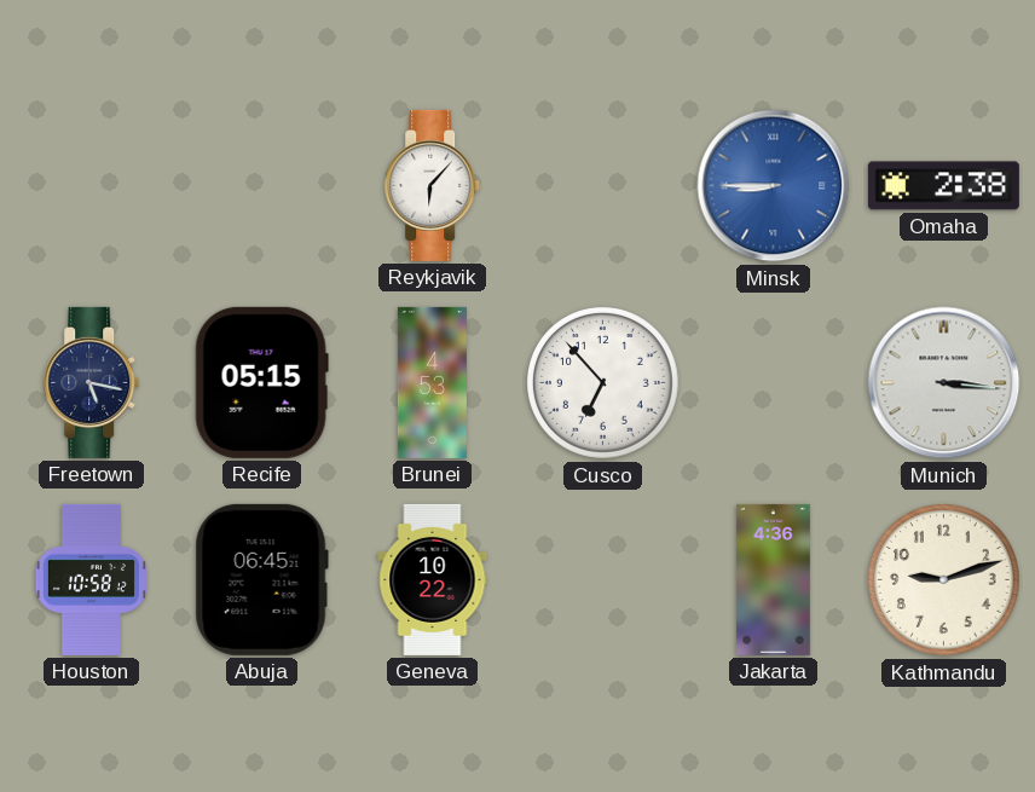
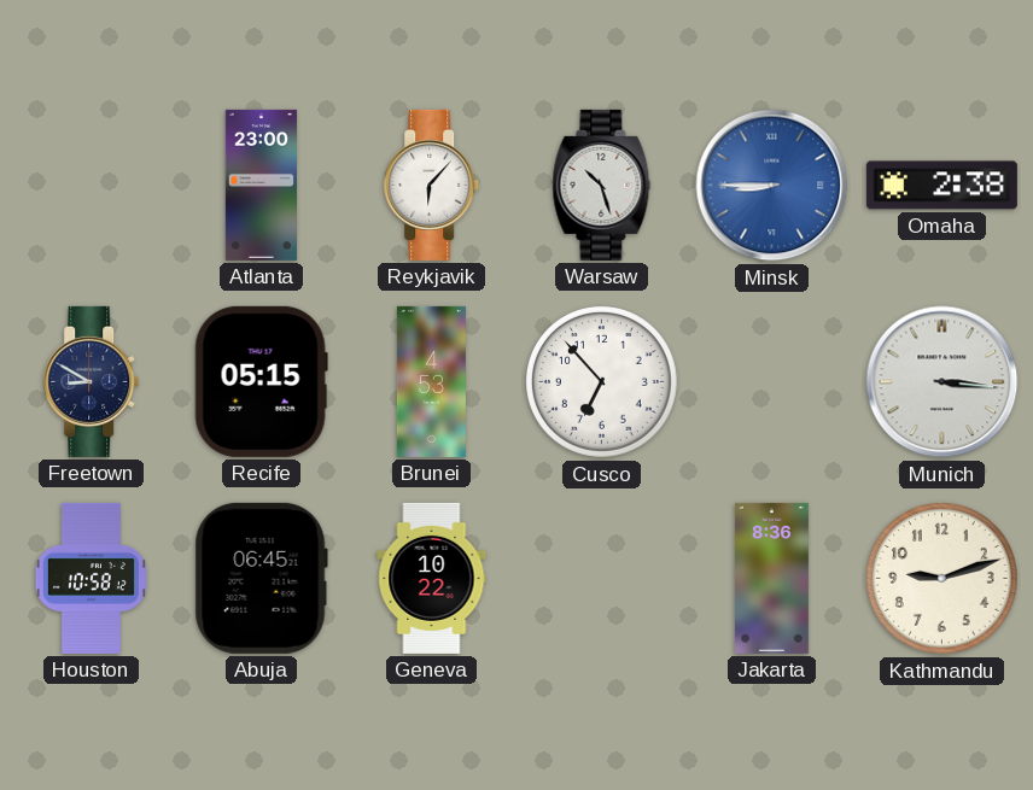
Atlanta: none -> 23:00
Warsaw: none -> 10:27
Freetown: 5:17 -> 8:50
Jakarta: 4:36 -> 8:36
